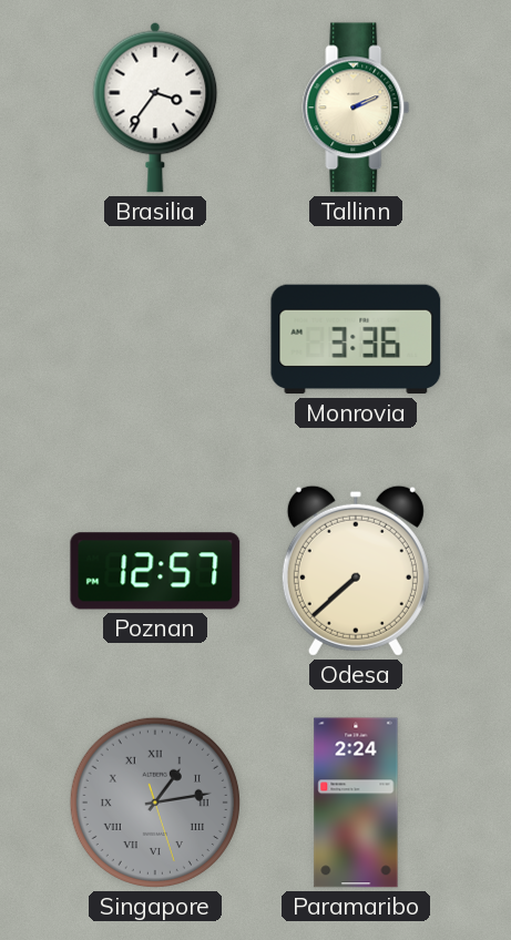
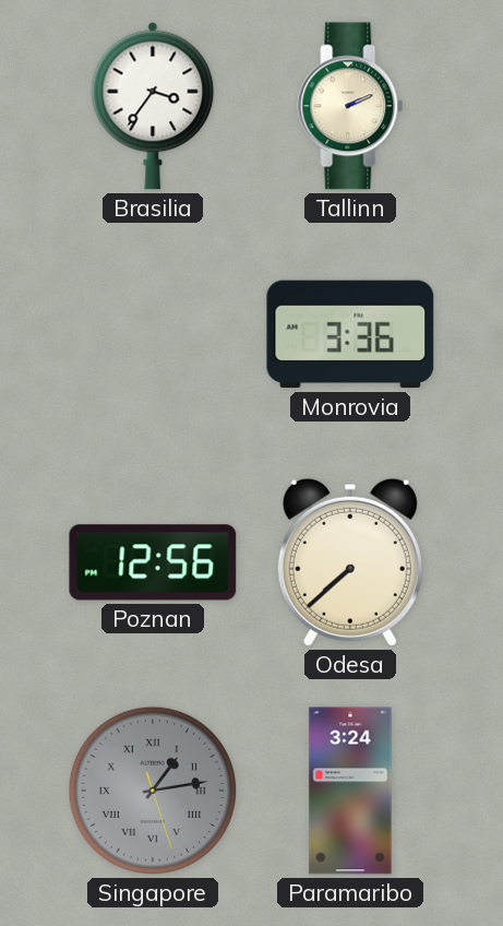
Poznan: 12:57 -> 12:56
Paramaribo: 2:24 -> 3:24
